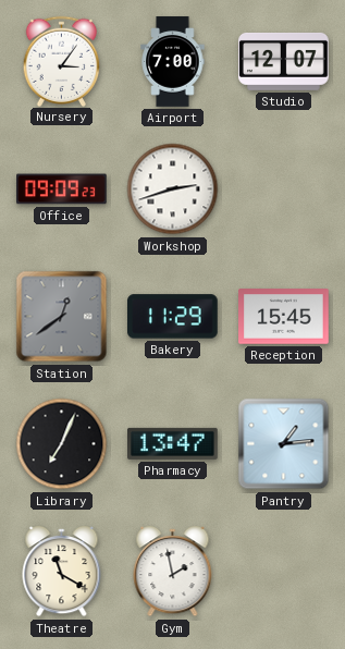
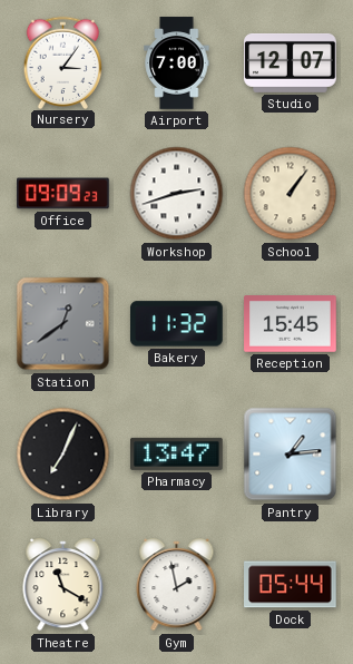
School: none -> 1:06
Bakery: 11:29 -> 11:32
Dock: none -> 05:44
